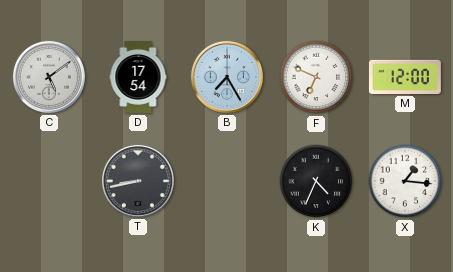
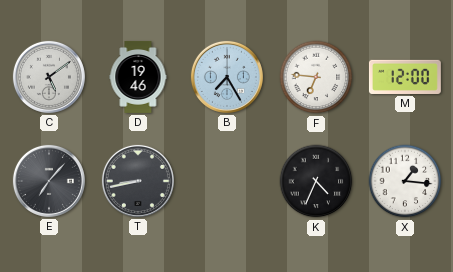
D: 17:54 -> 19:46
F: 6:49 -> 6:46
E: none -> 7:07
